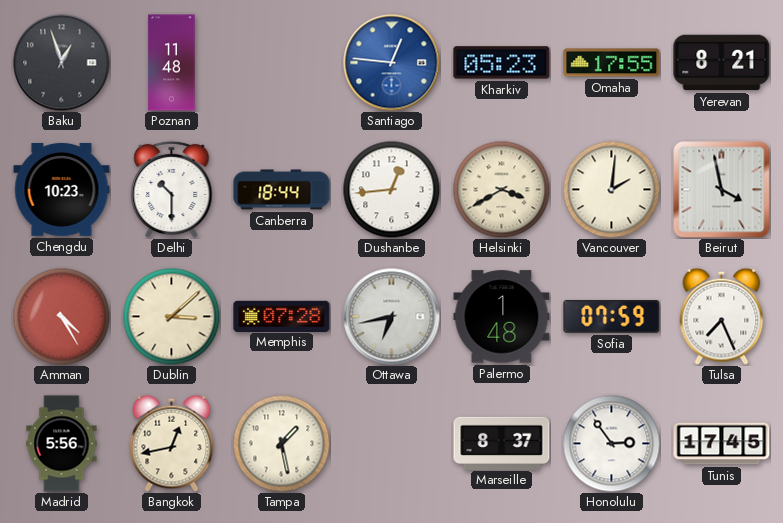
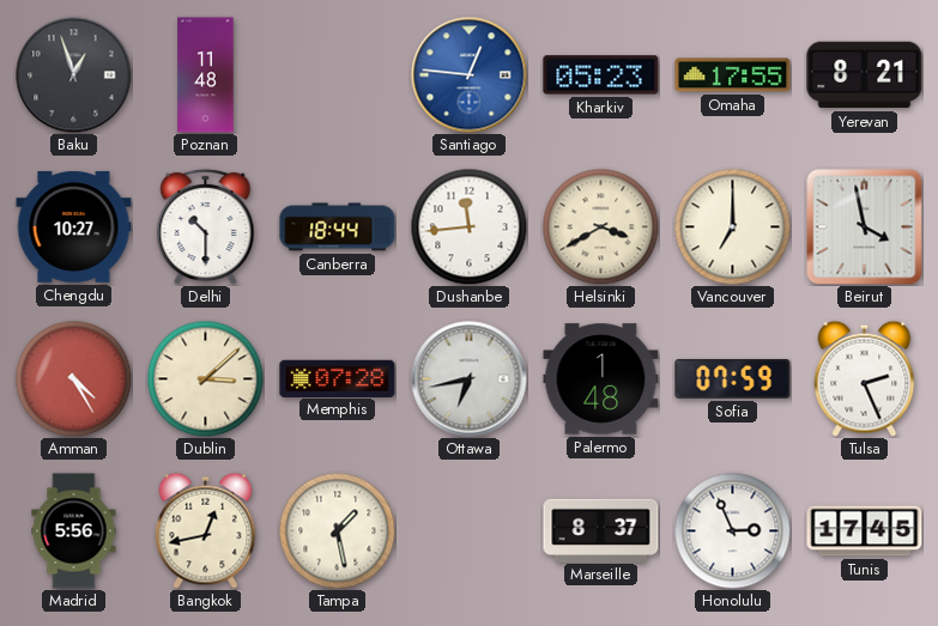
Chengdu: 10:23 -> 10:27
Dushanbe: 12:44 -> 11:44
Vancouver: 2:01 -> 7:00
Tulsa: 7:26 -> 2:26
Honolulu: 2:54 -> 2:56
